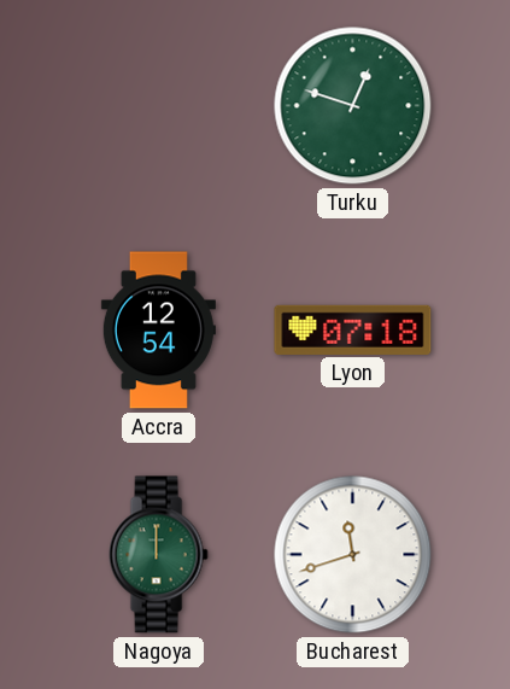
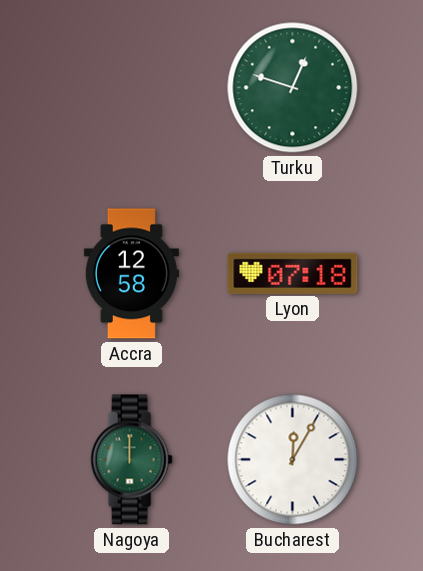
Accra: 12:54 -> 12:58
Bucharest: 11:42 -> 12:05
